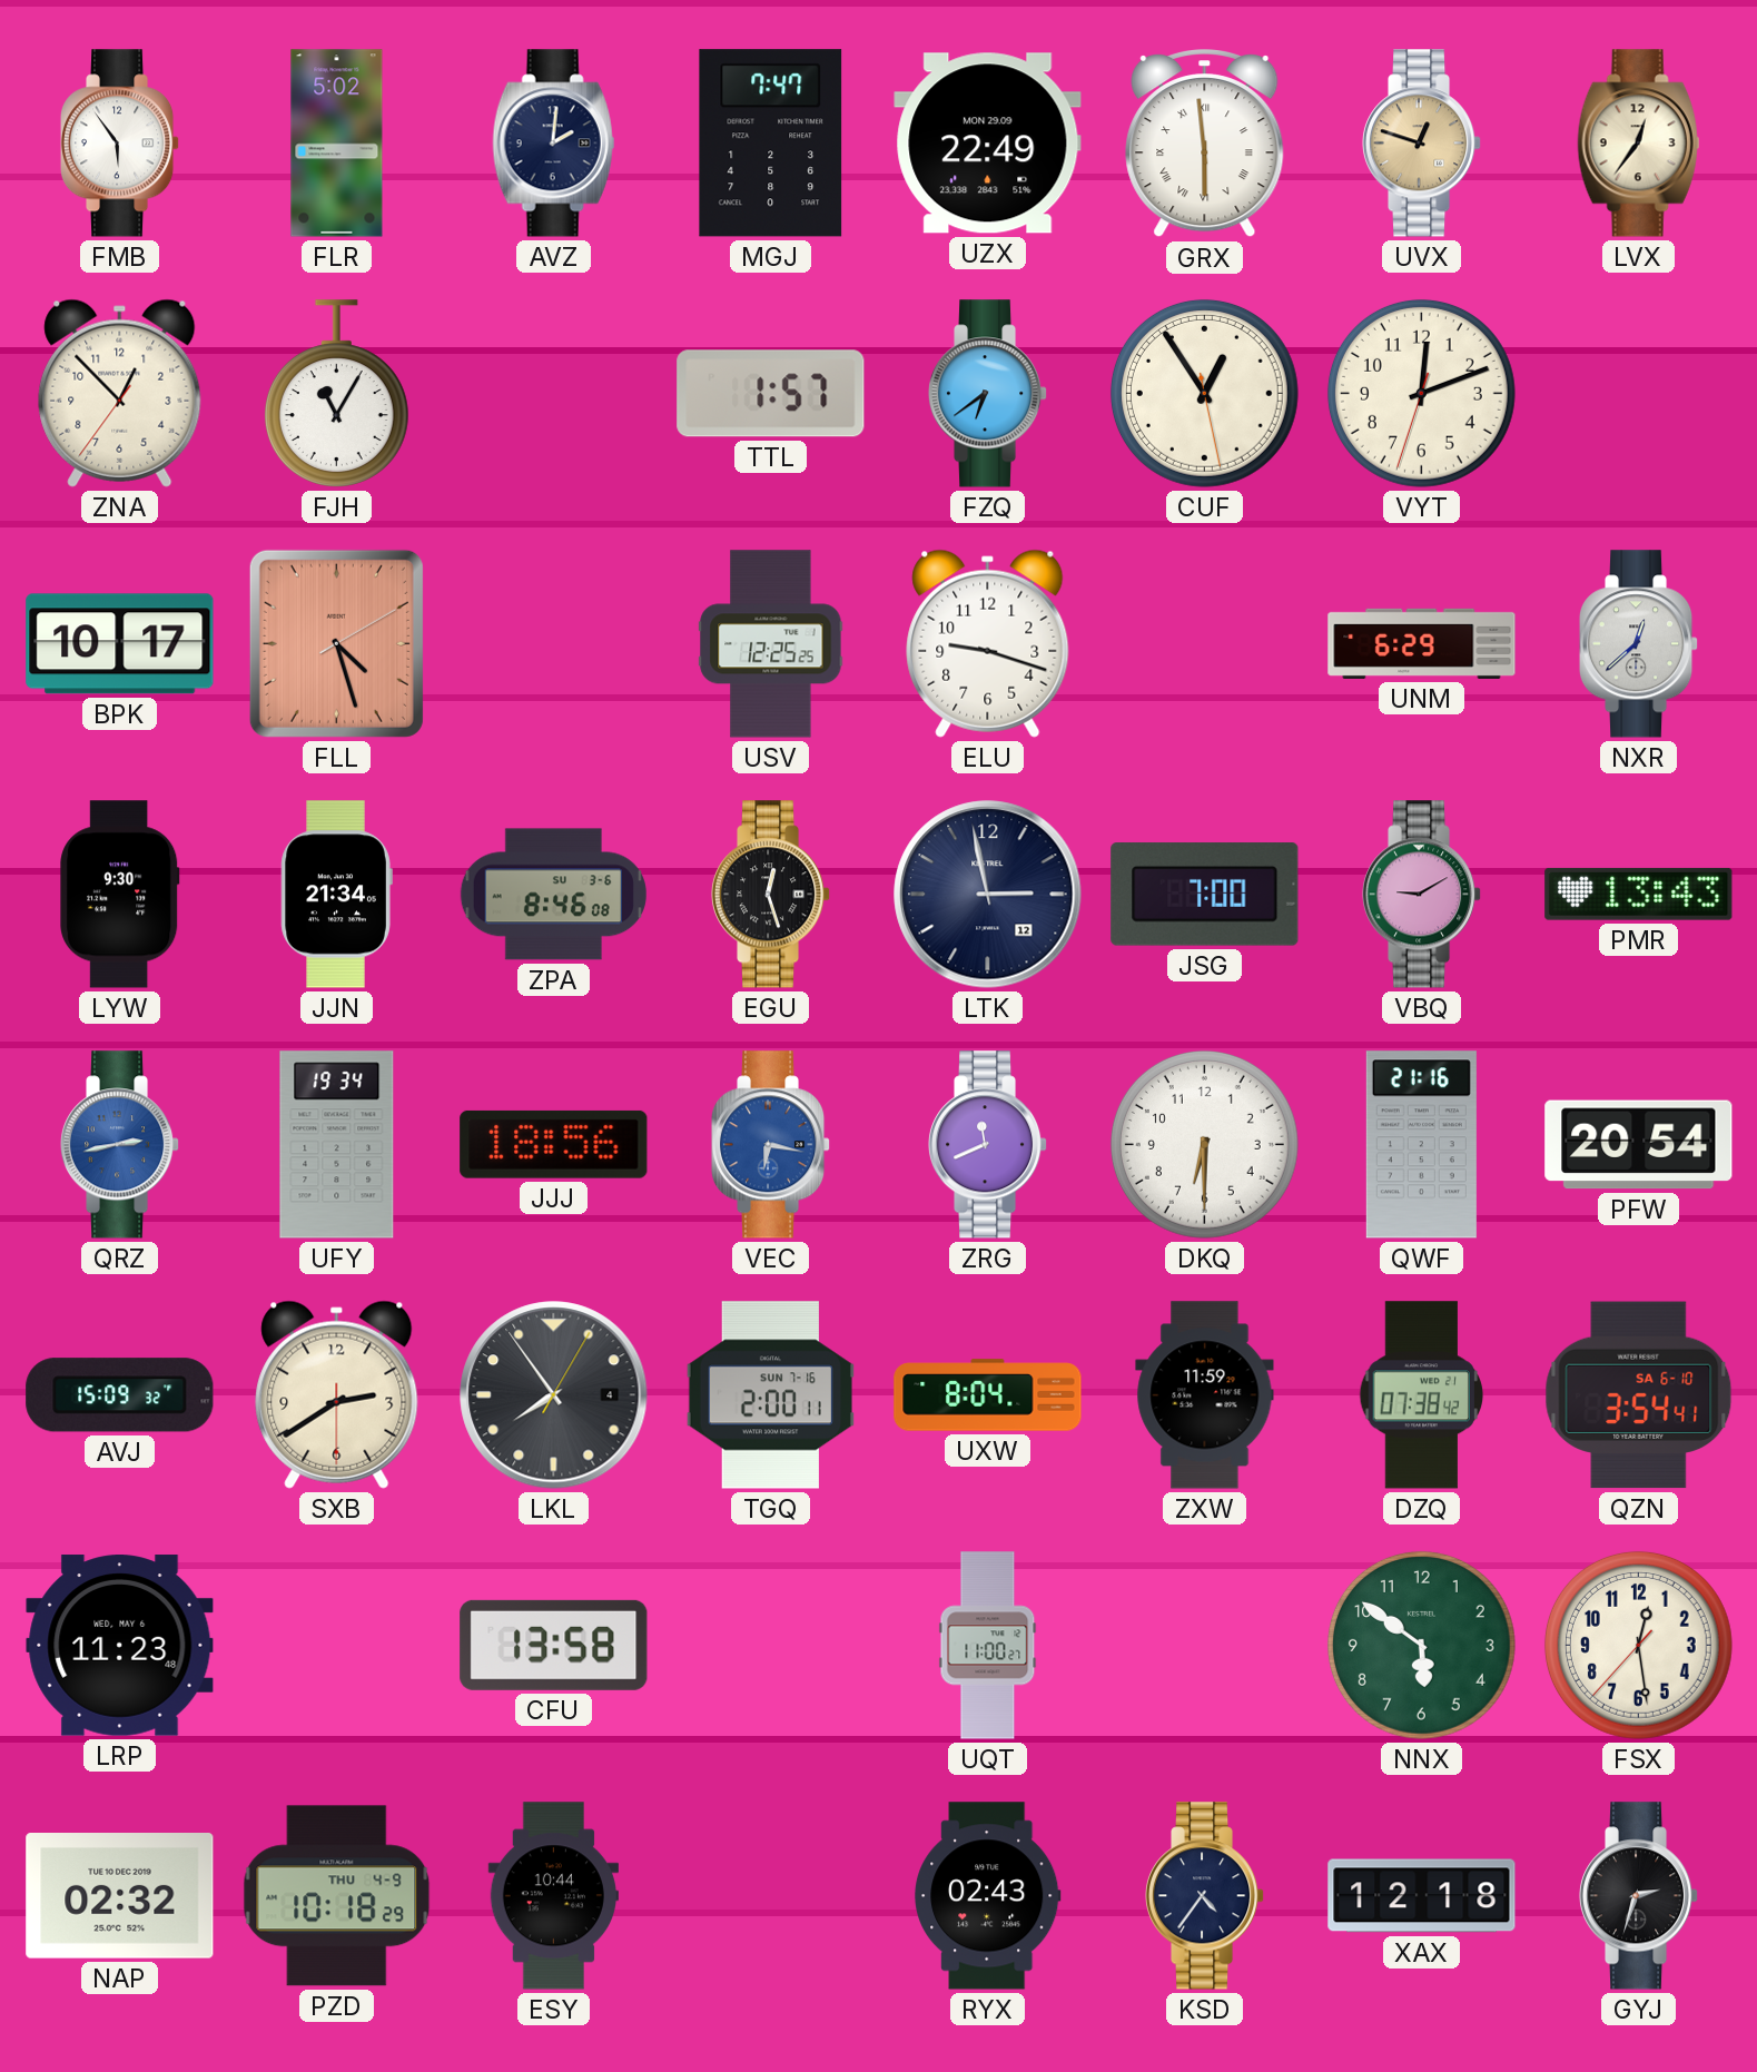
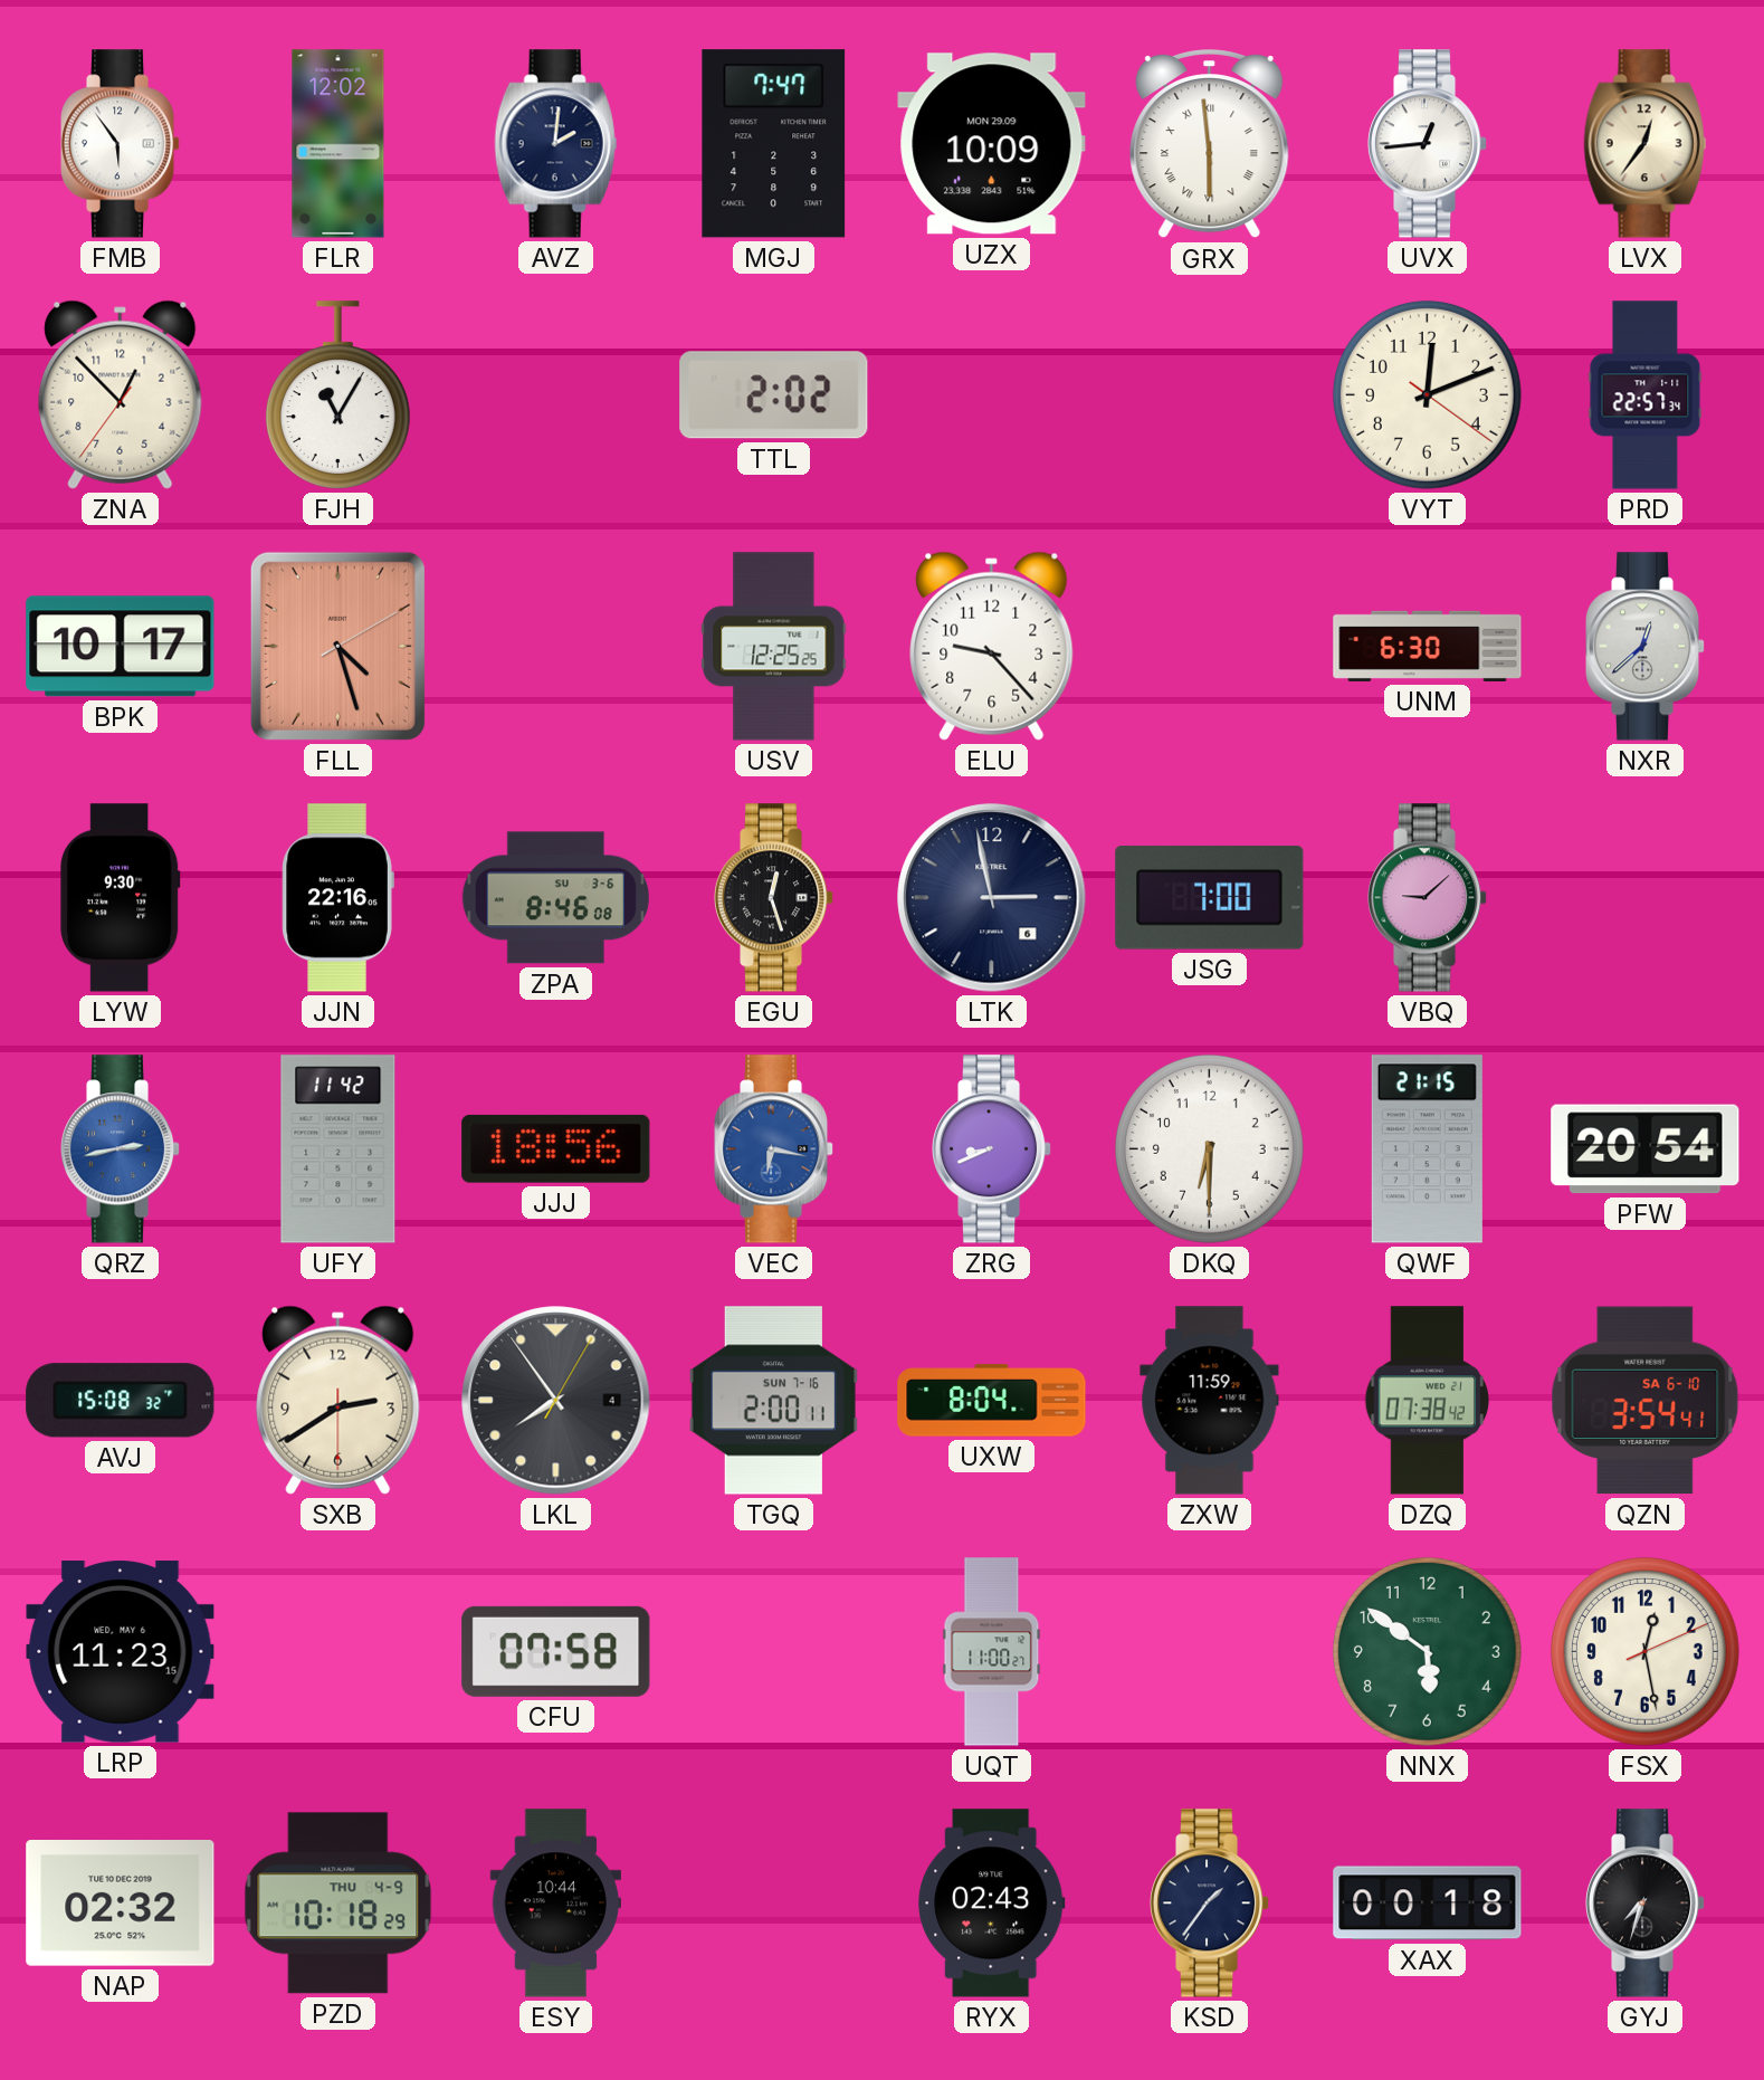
FLR: 5:02 -> 12:02
UZX: 22:49 -> 10:09
UVX: 12:48 -> 12:44
UVX dial: champagne -> white
TTL: 1:57 -> 2:02
FZQ: 6:39 -> none
CUF: 12:54 -> none
VYT: 12:11:33 -> 12:11:21
PRD: none -> 22:57
ELU: 9:18 -> 9:23
UNM: 6:29 -> 6:30
JJN: 21:34 -> 22:16
LTK date: 12 -> 6
VBQ: 9:10 -> 9:08
PMR: 13:43 -> none
UFY: 19:34 -> 11:42
ZRG: 11:41 -> 8:41
QWF: 21:16 -> 21:15
AVJ: 15:09 -> 15:08
LRP: 11:23:48 -> 11:23:15
CFU: 13:58 -> 07:58
FSX: 12:28:37 -> 12:28:11
KSD: 4:36 -> 1:36
XAX: 12:18 -> 00:18
GYJ: 2:33 -> 7:33
